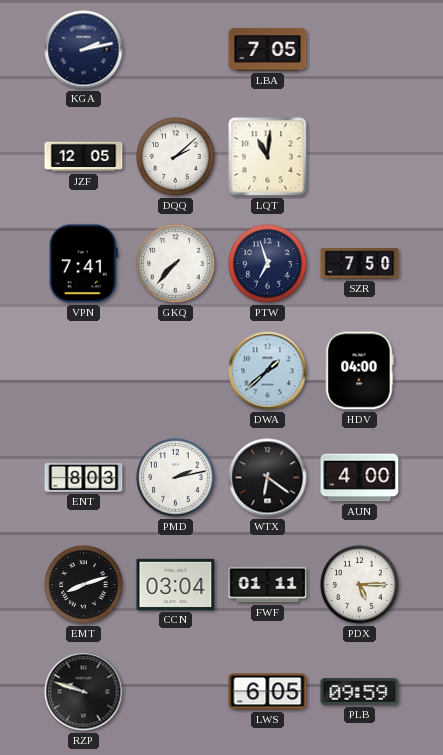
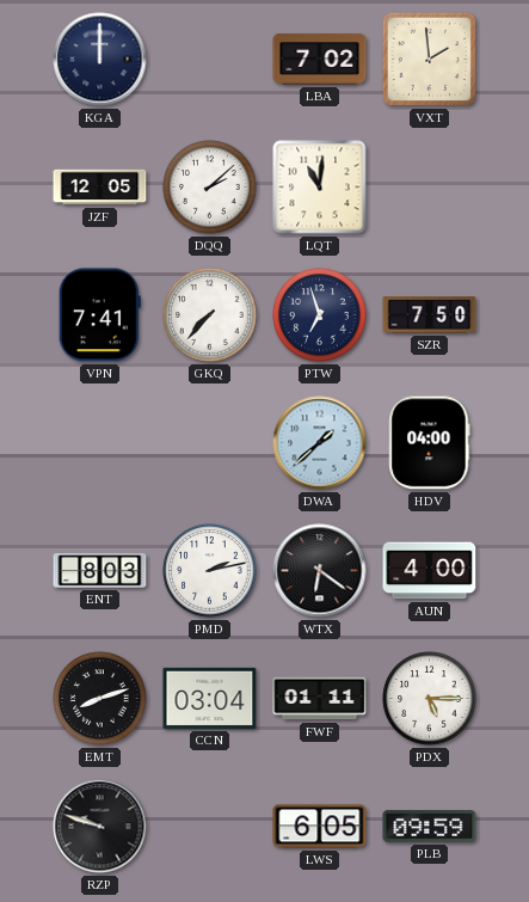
KGA: 2:13 -> 12:00
LBA: 7:05 -> 7:02
VXT: none -> 1:59
